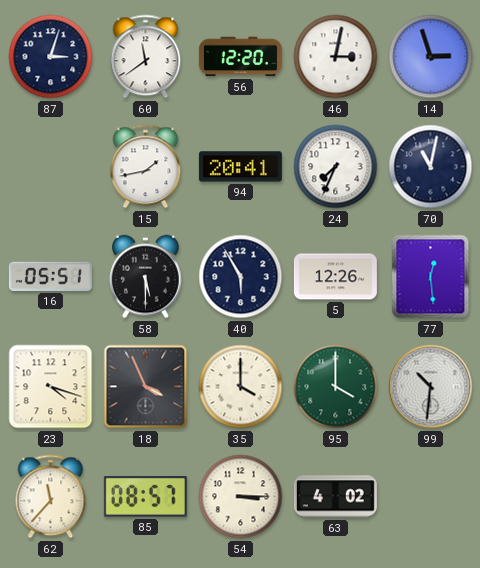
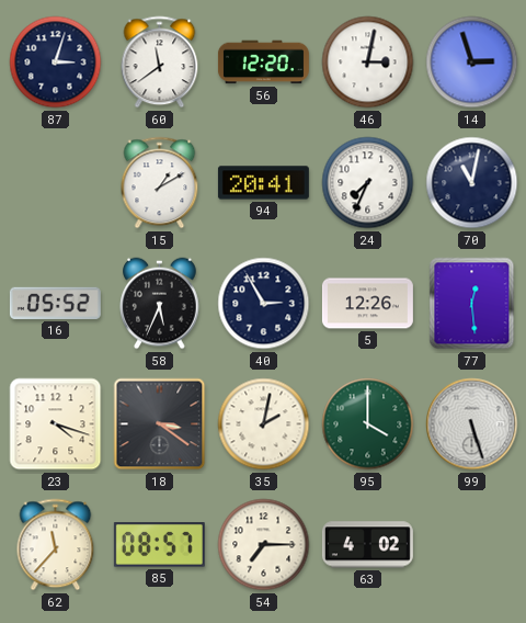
15: 1:43 -> 1:10
16: 05:51 -> 05:52
58: 5:30 -> 5:34
40: 5:55 -> 2:55
18: 3:56 -> 3:21
35: 4:00 -> 2:02
99: 10:31 -> 5:27
54: 3:15 -> 7:15
